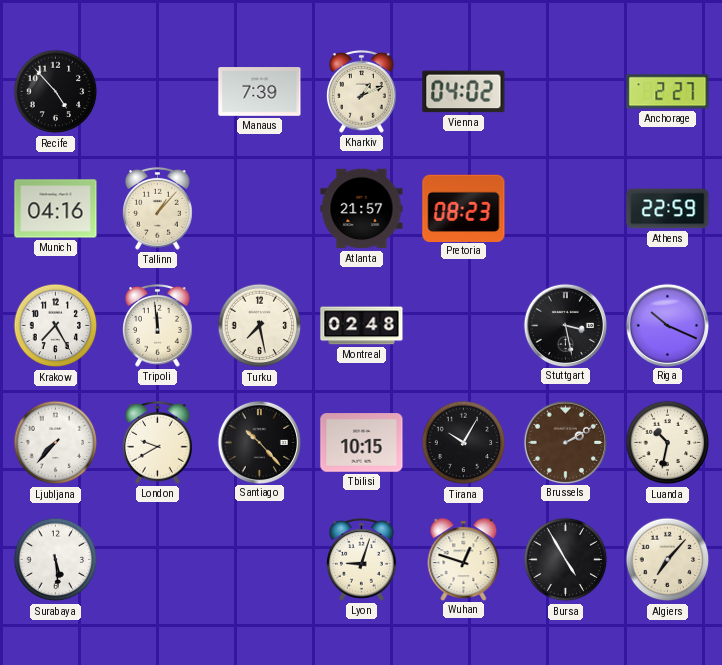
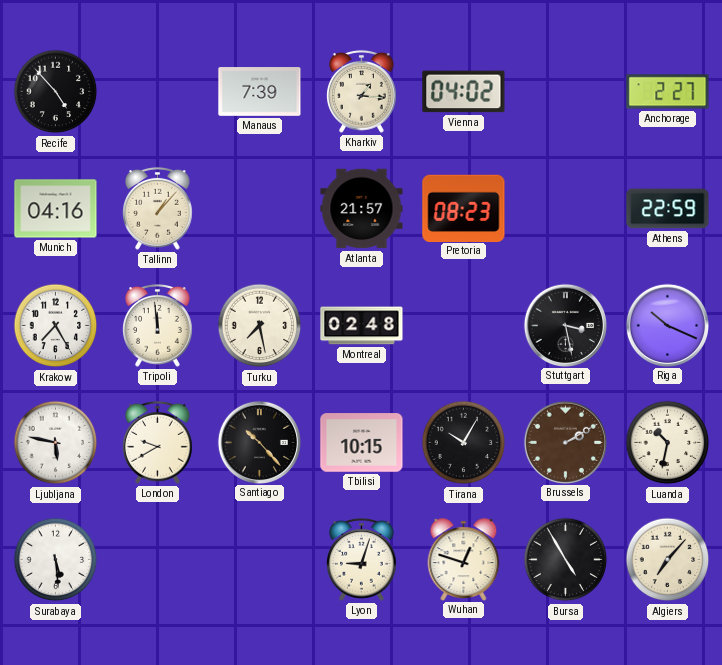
Kharkiv: 1:11 -> 1:16
Ljubljana: 7:37 -> 5:47
